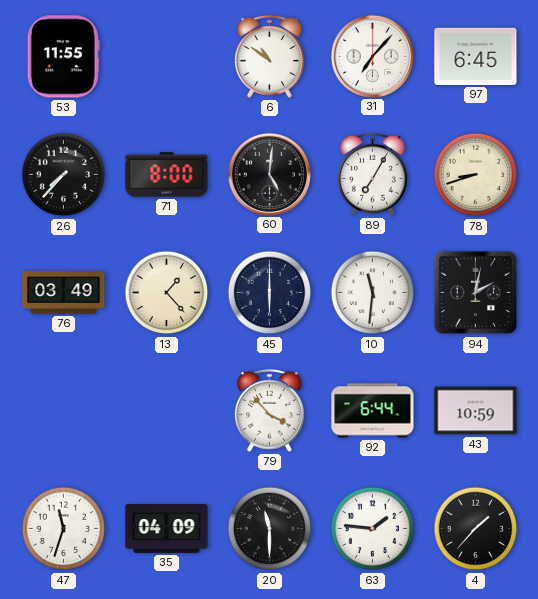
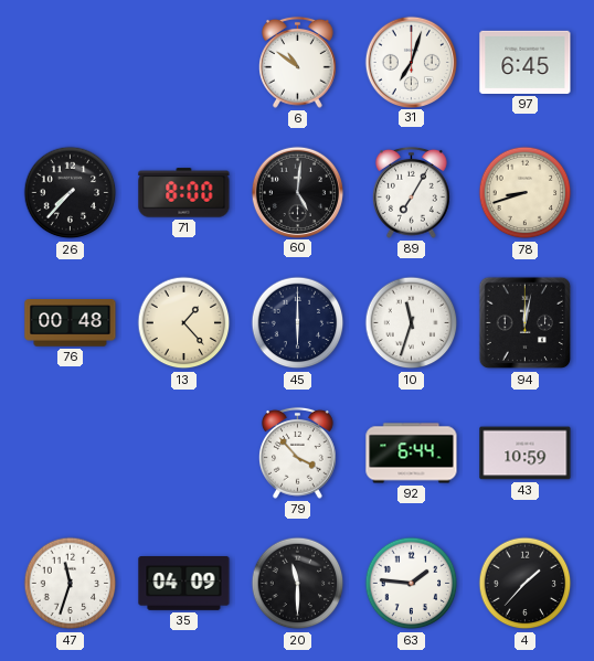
53: 11:55 -> none
31: 7:07 -> 7:03
76: 03:49 -> 00:48
10: 11:31 -> 11:33
94: 2:02 -> 12:02
